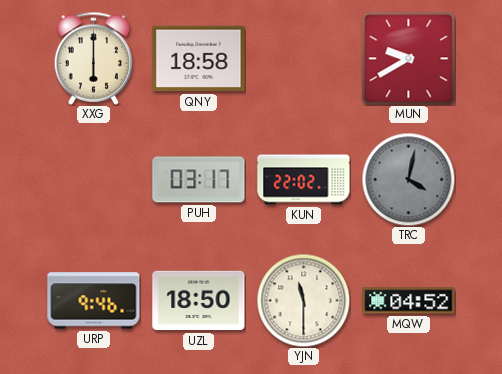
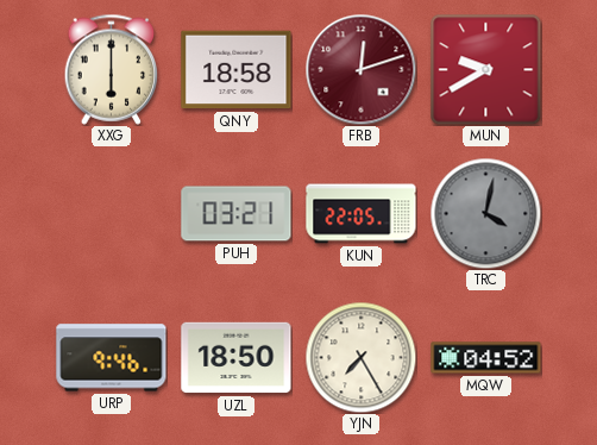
FRB: none -> 12:12
PUH: 03:17 -> 03:21
KUN: 22:02 -> 22:05
YJN: 11:30 -> 7:25
